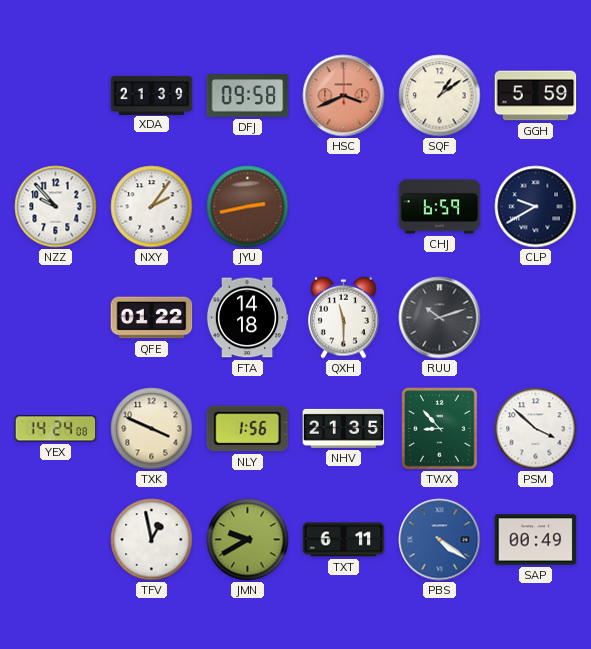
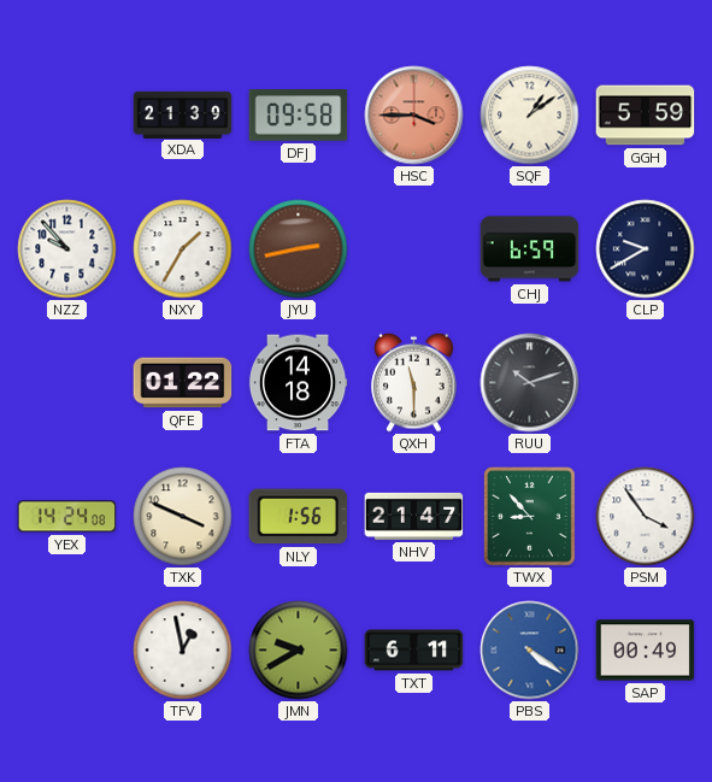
HSC: 3:41 -> 3:45
NXY: 2:06 -> 1:35
NHV: 21:35 -> 21:47
PSM: 3:52 -> 3:54
